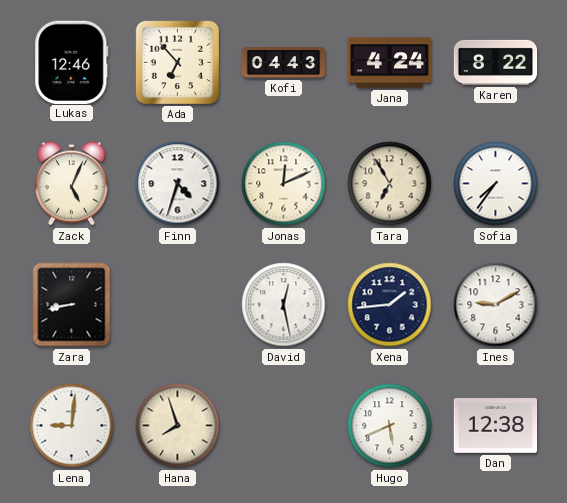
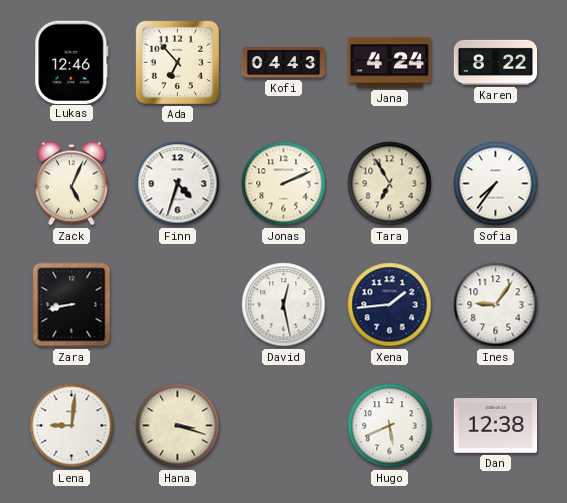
Jonas: 12:11 -> 2:11
Ines: 9:10 -> 9:06
Hana: 7:57 -> 3:18
